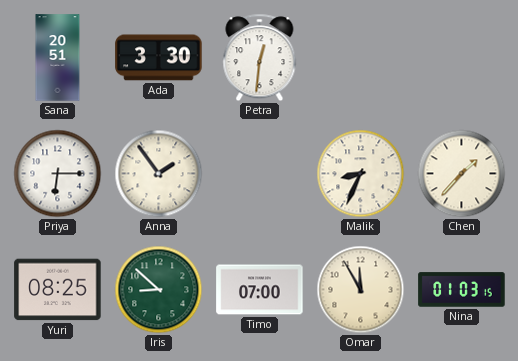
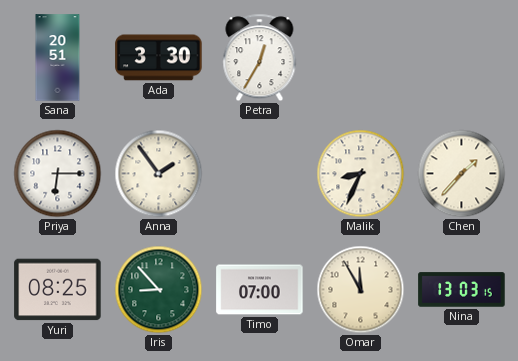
Petra: 12:31 -> 12:35
Iris: 8:52 -> 8:53
Nina: 01:03 -> 13:03
